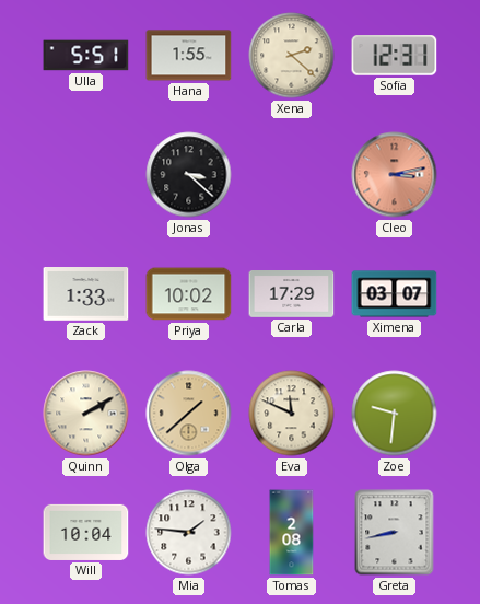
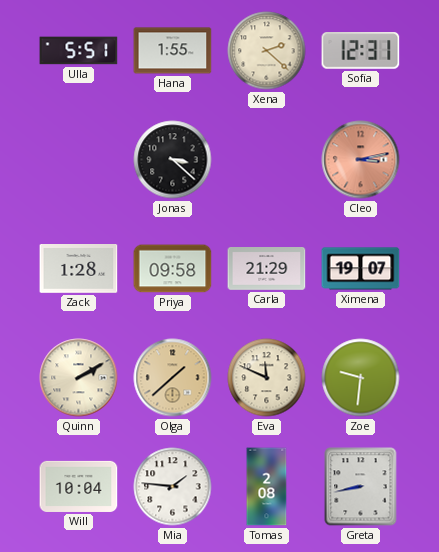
Zack: 1:33 -> 1:28
Priya: 10:02 -> 09:58
Carla: 17:29 -> 21:29
Ximena: 03:07 -> 19:07
